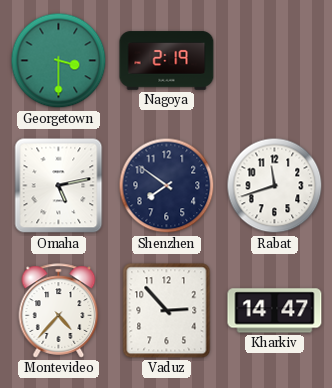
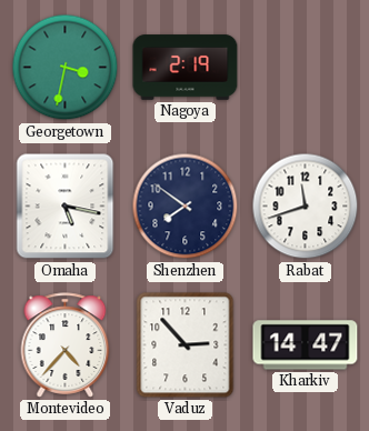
Georgetown: 3:30 -> 3:32
Omaha: 5:13 -> 5:17
